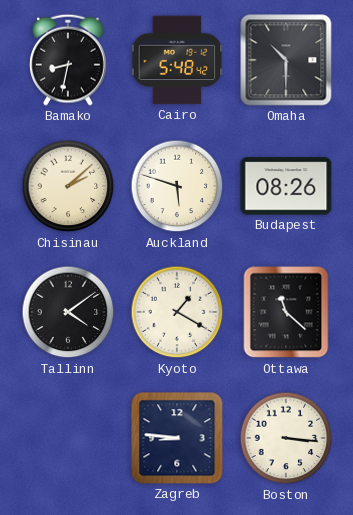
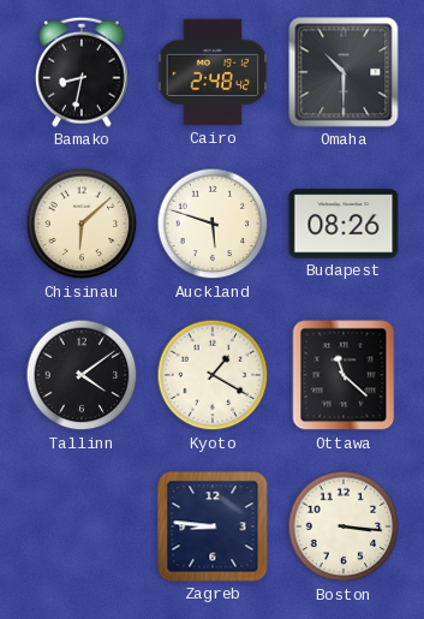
Cairo: 5:48 -> 2:48
Chisinau: 2:08 -> 6:08
